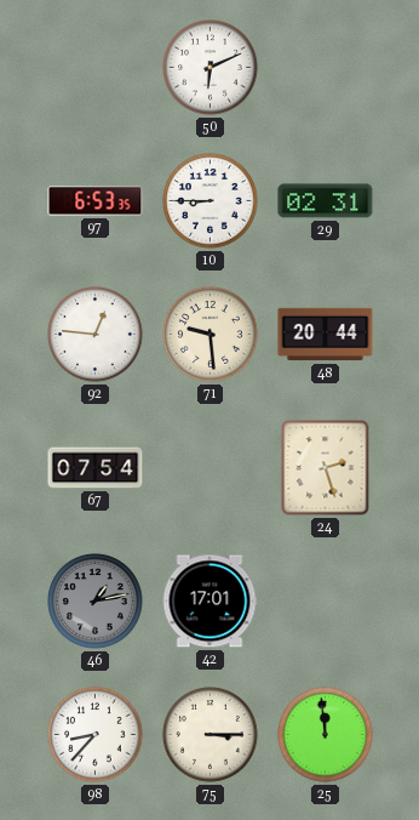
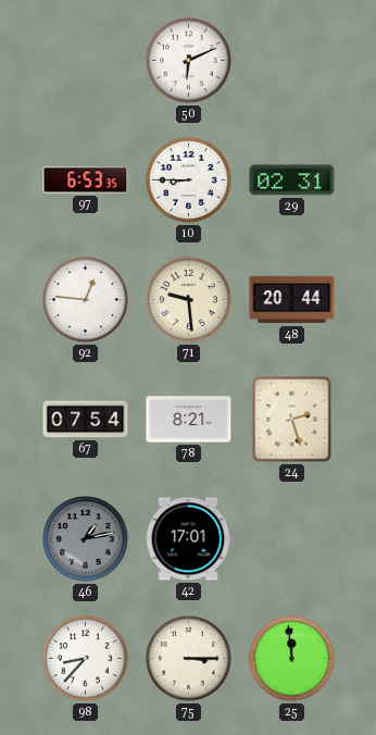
78: none -> 8:21
